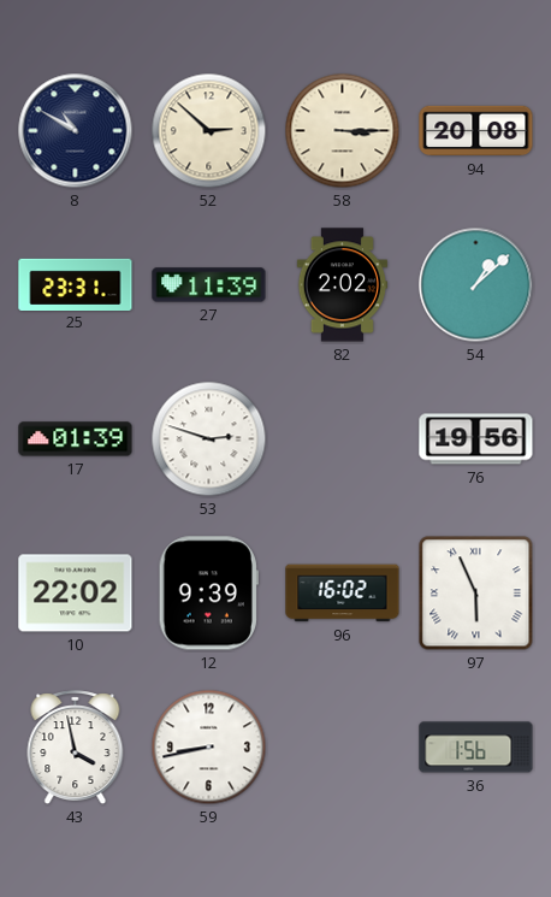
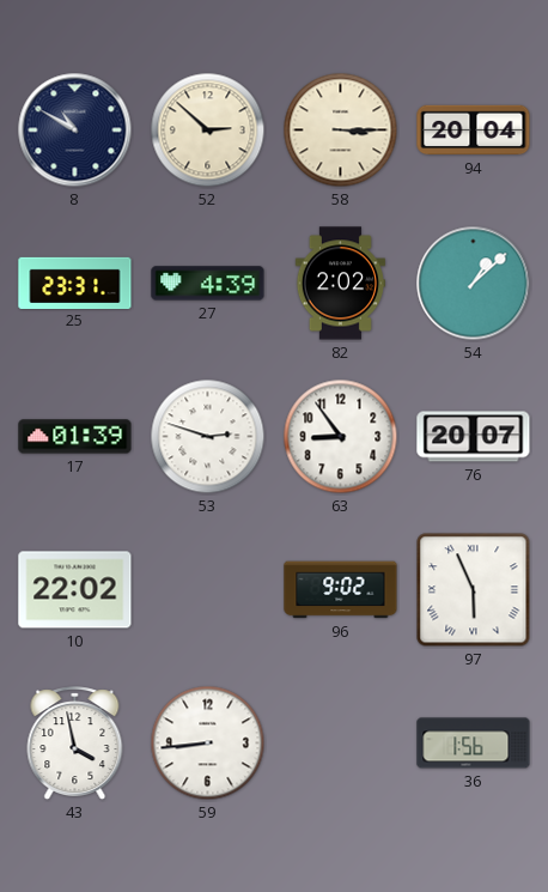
94: 20:08 -> 20:04
27: 11:39 -> 4:39
63: none -> 8:54
76: 19:56 -> 20:07
12: 9:39 -> none
96: 16:02 -> 9:02
59: 8:43 -> 8:44
